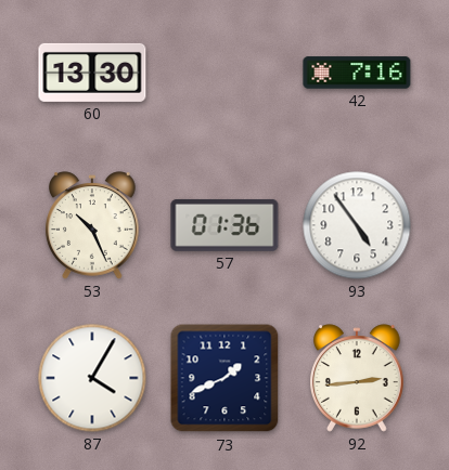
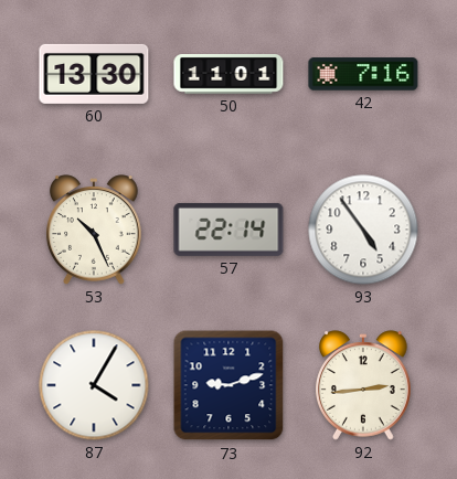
50: none -> 11:01
57: 01:36 -> 22:14
73: 1:41 -> 9:12
